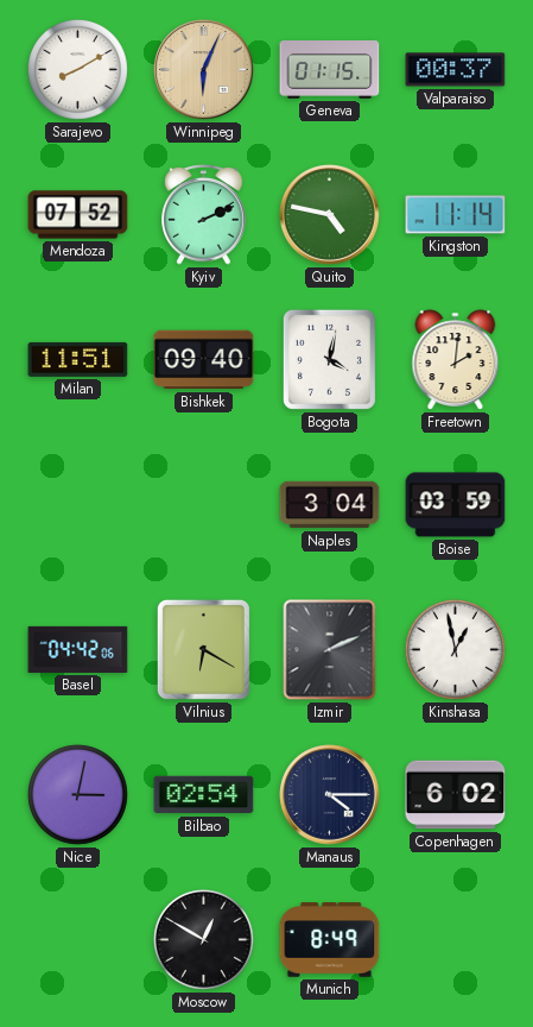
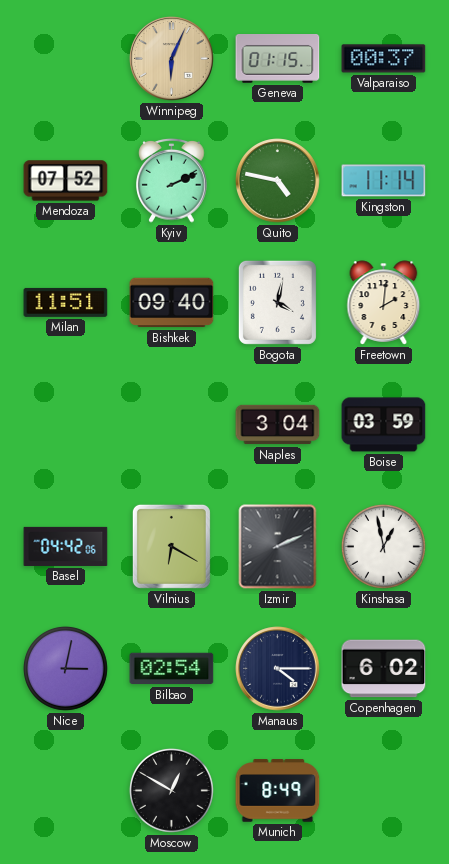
Sarajevo: 8:10 -> none
